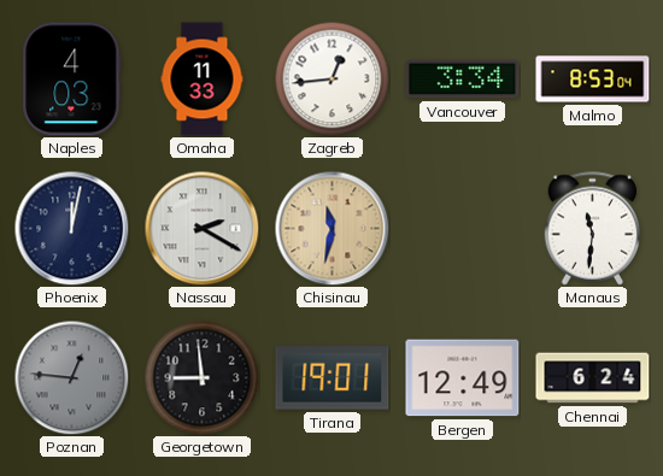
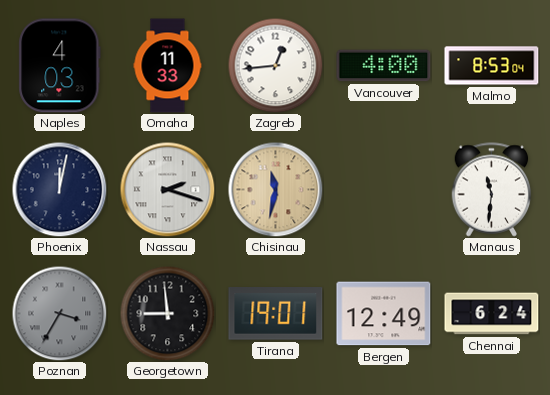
Vancouver: 3:34 -> 4:00
Nassau: 2:20 -> 2:18
Poznan: 12:46 -> 3:35
